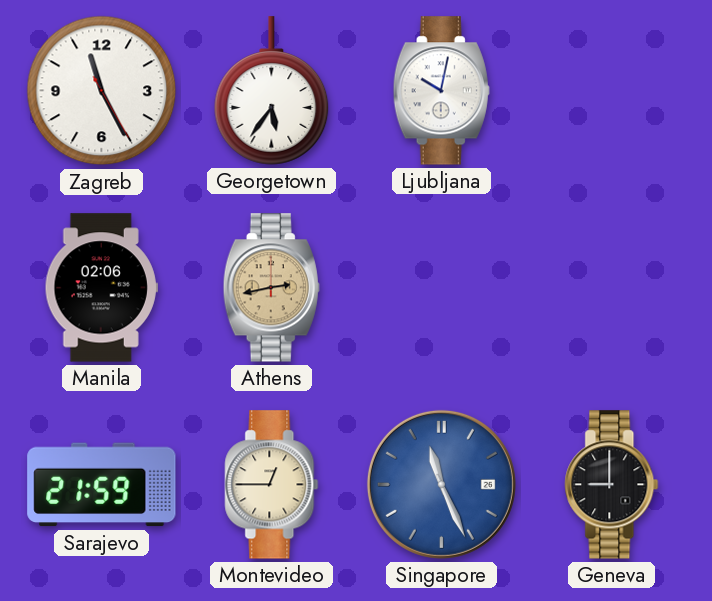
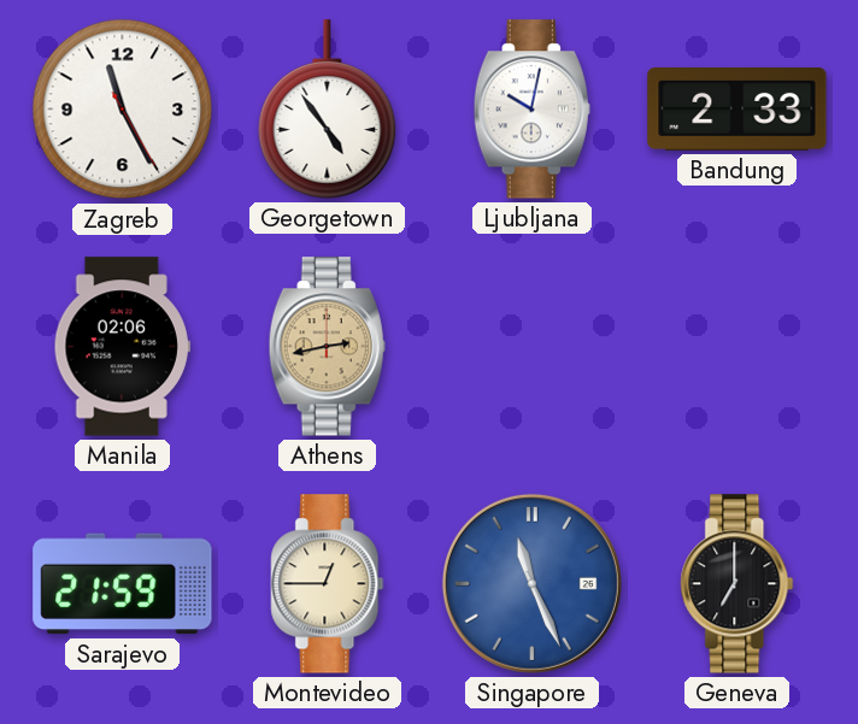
Georgetown: 5:36 -> 4:54
Bandung: none -> 2:33
Geneva: 9:00 -> 7:00
